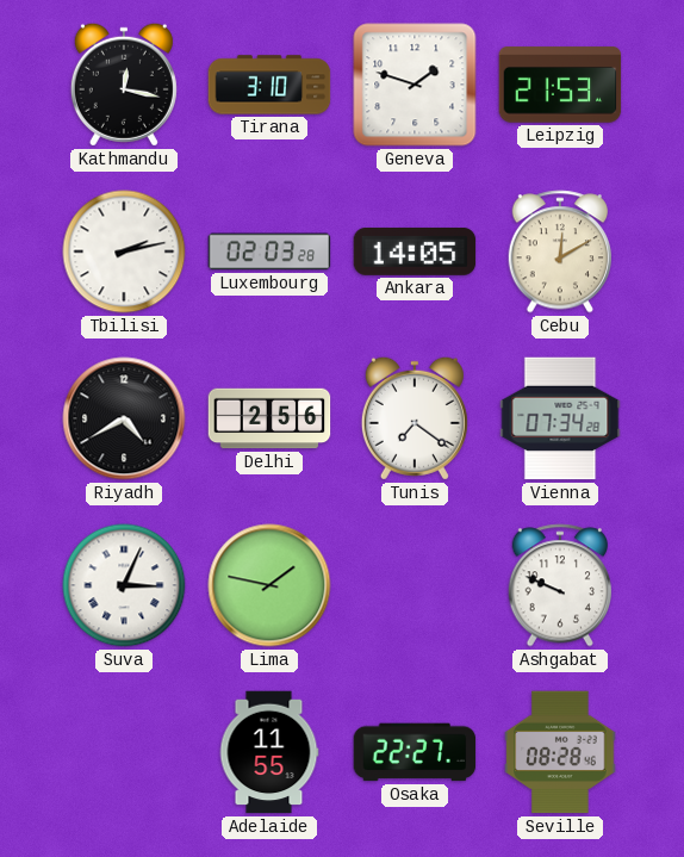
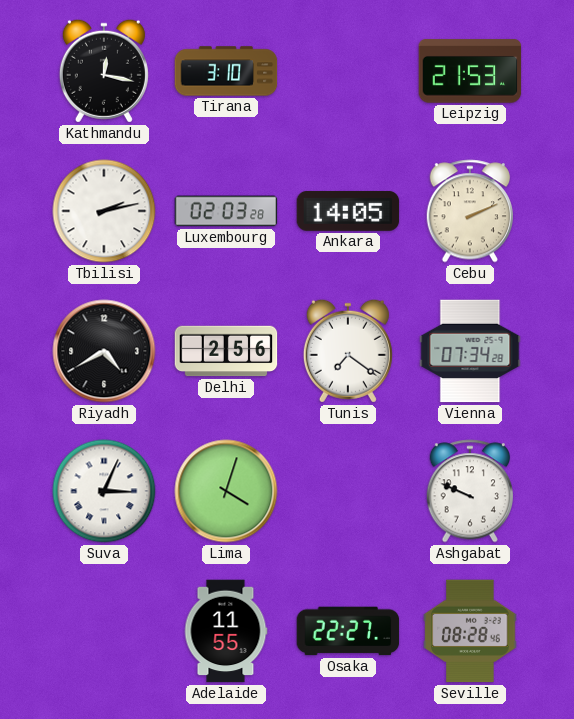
Geneva: 1:48 -> none
Cebu: 12:10 -> 2:11
Lima: 1:47 -> 4:03
